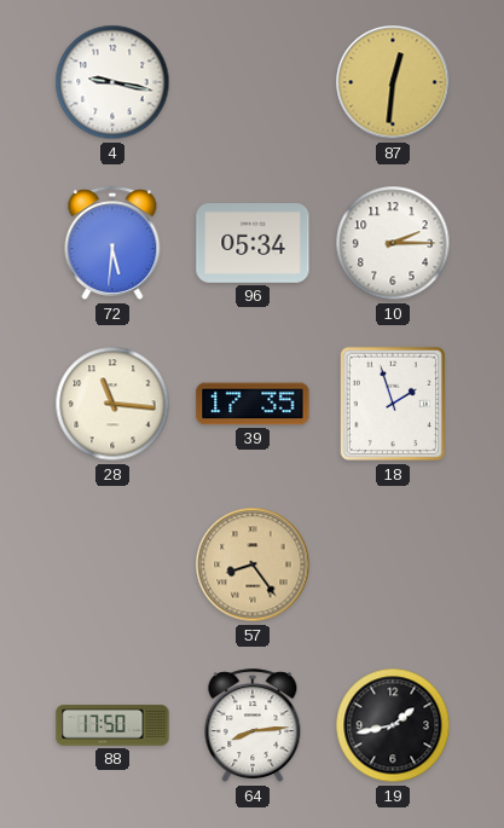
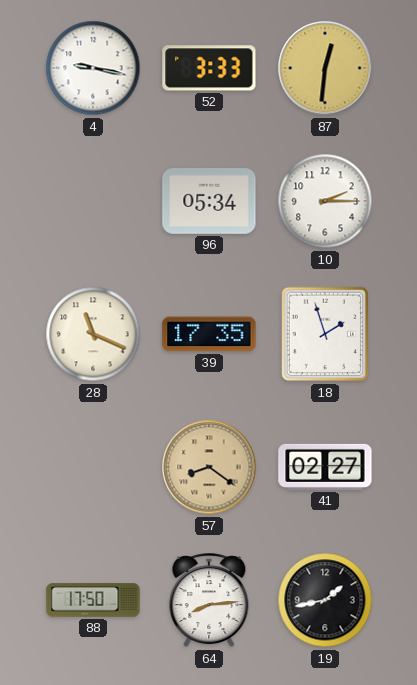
52: none -> 3:33
72: 5:31 -> none
28: 11:16 -> 11:19
57: 8:24 -> 8:21
41: none -> 02:27
